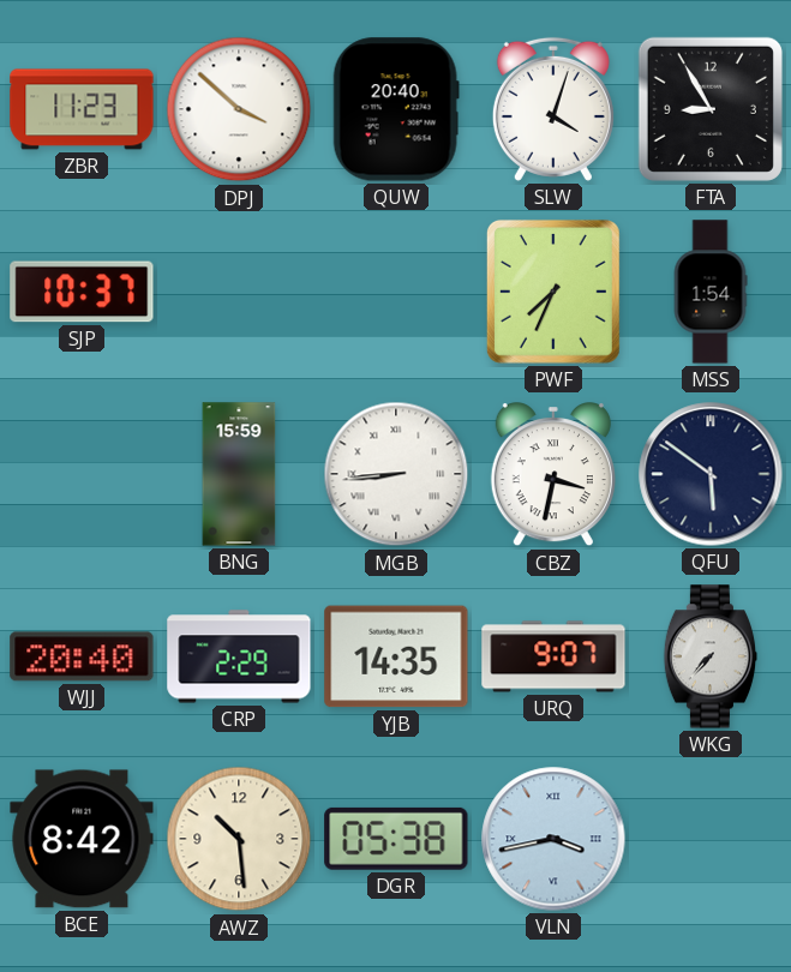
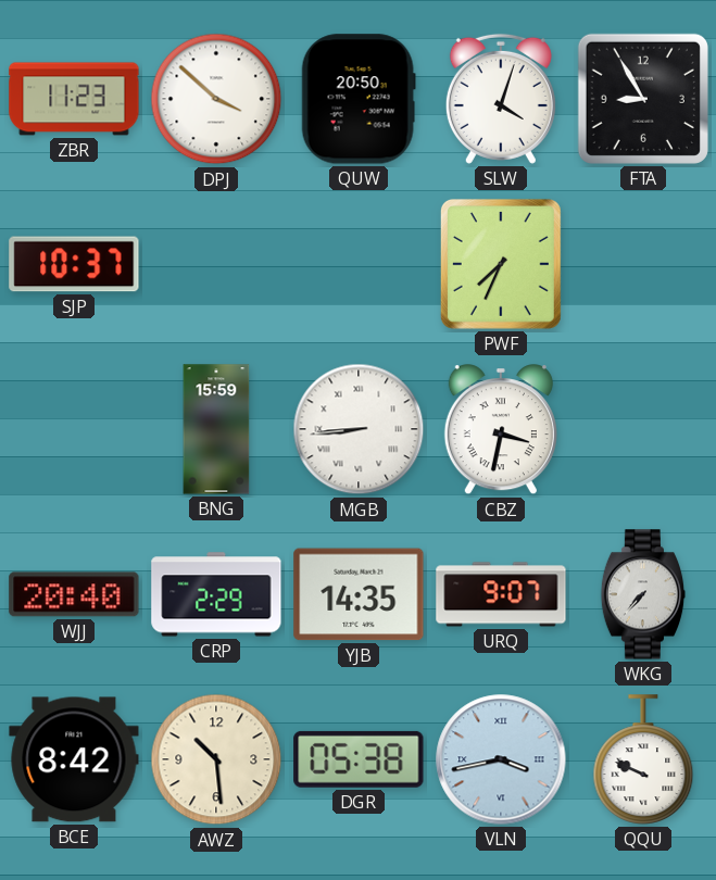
QUW: 20:40 -> 20:50
MSS: 1:54 -> none
QFU: 5:51 -> none
QQU: none -> 9:49
